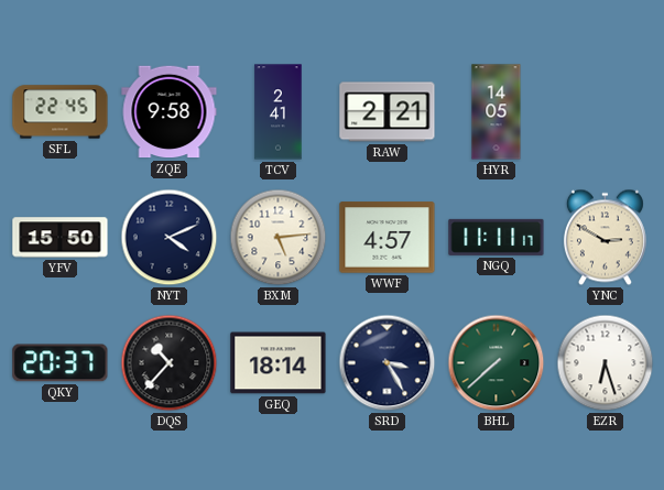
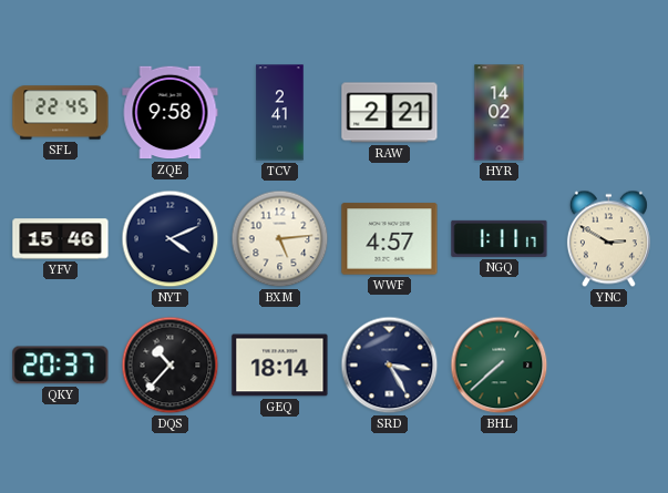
HYR: 14:05 -> 14:02
YFV: 15:50 -> 15:46
NGQ: 11:11 -> 1:11
EZR: 6:27 -> none
